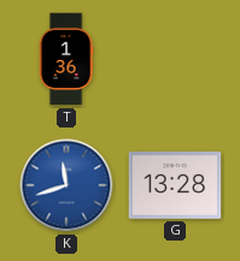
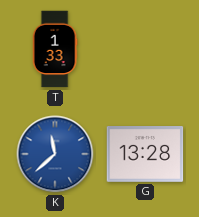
T: 1:36 -> 1:33
K: 11:42 -> 11:38
